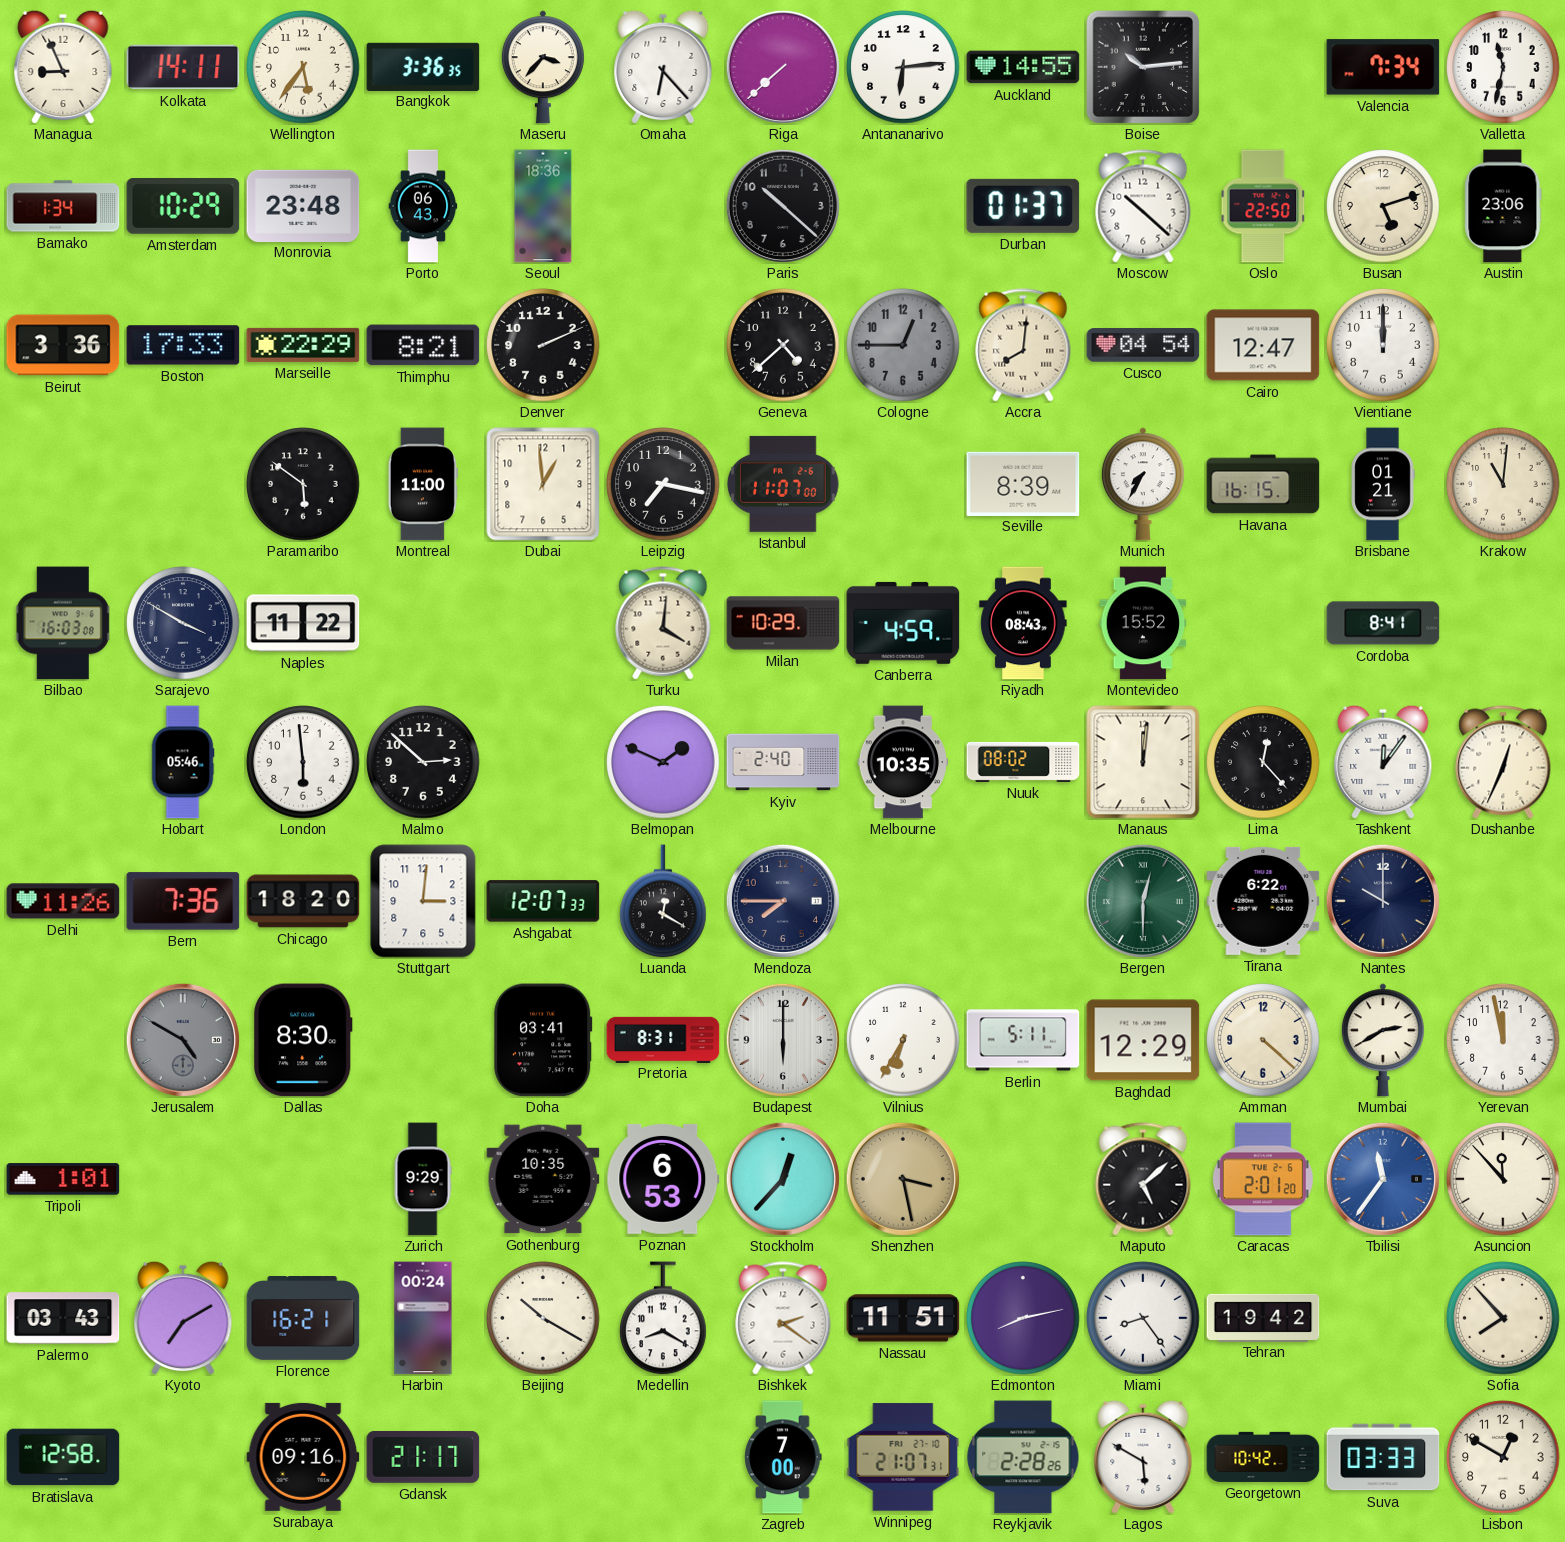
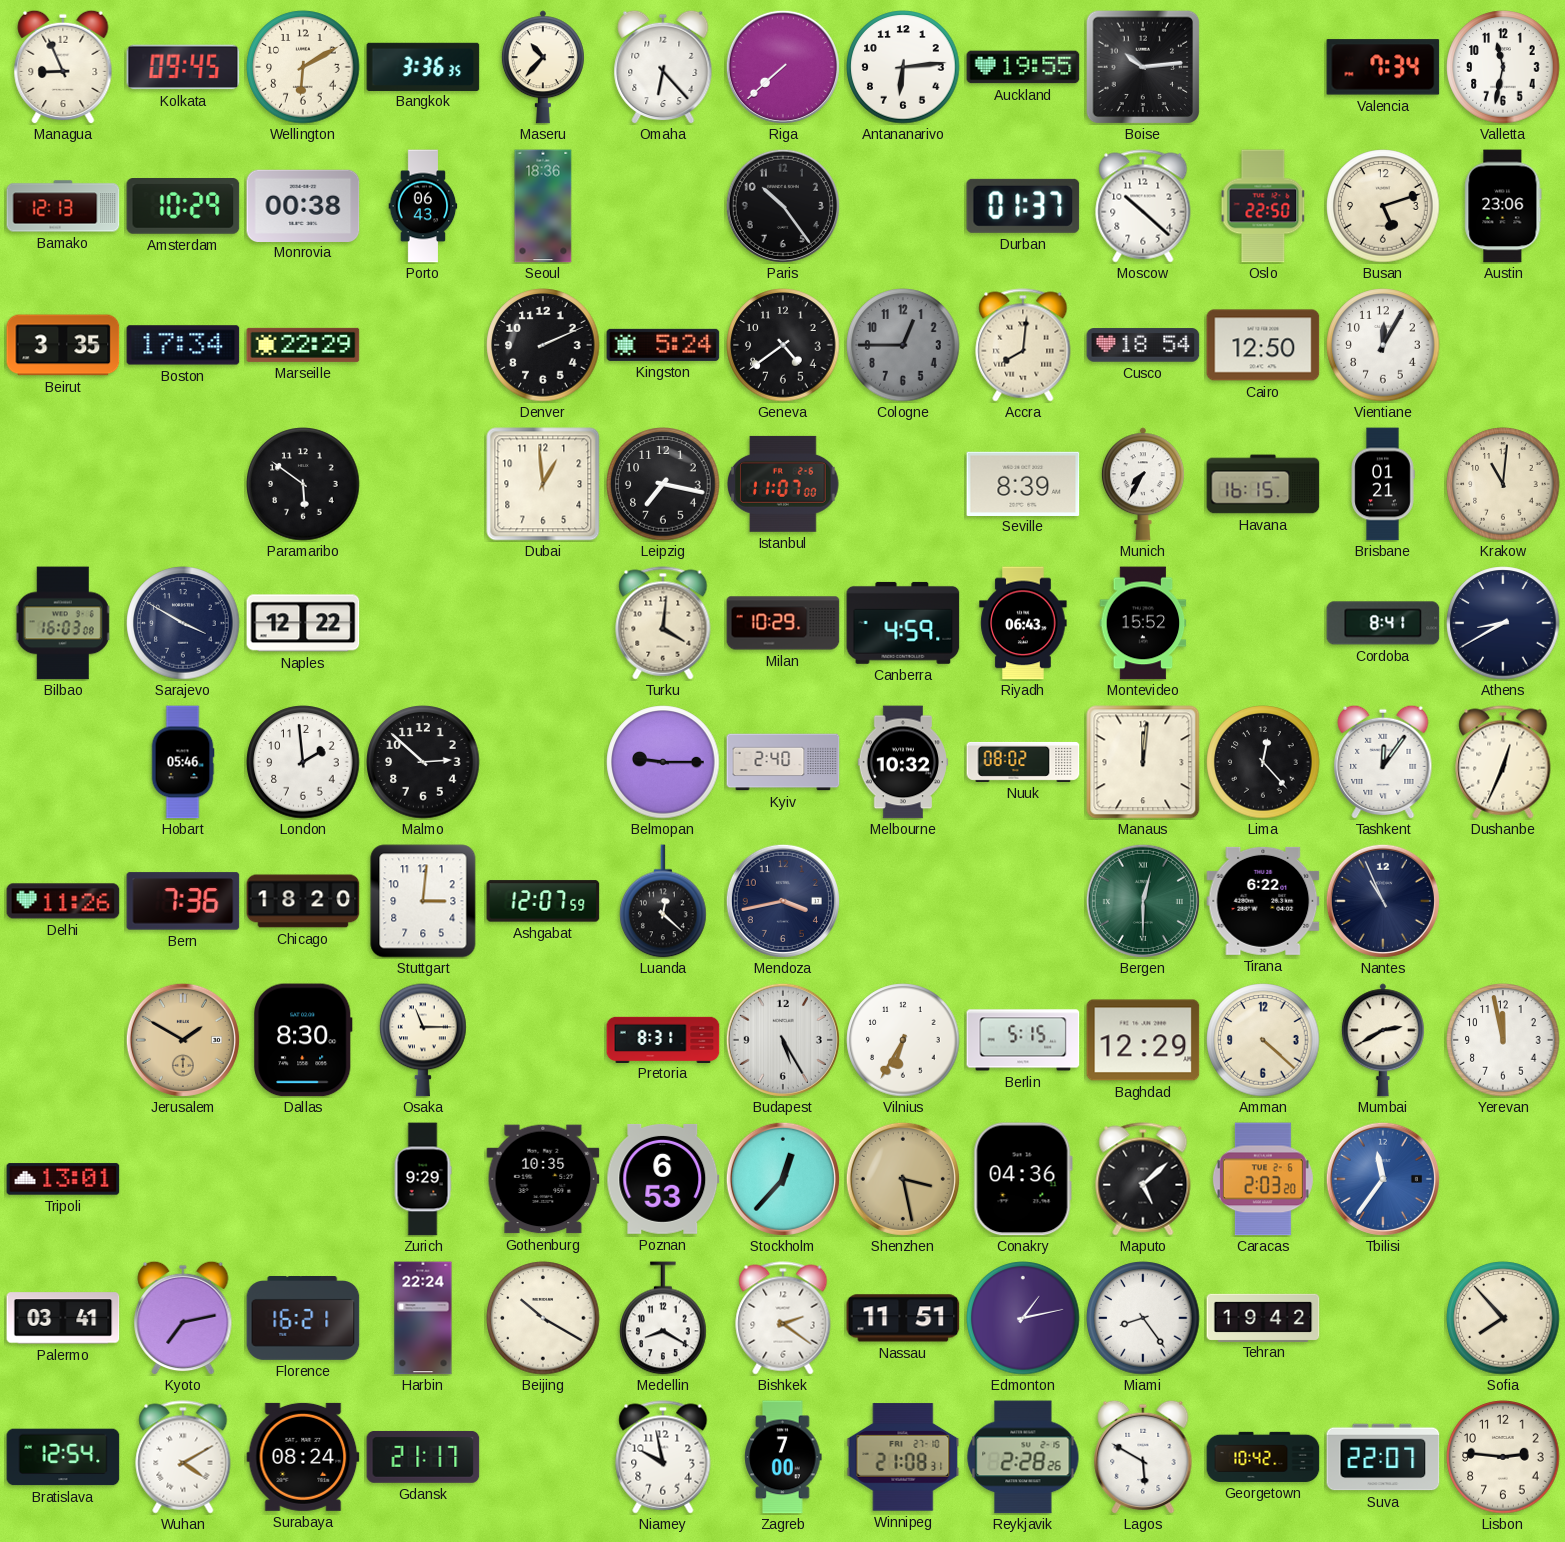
Kolkata: 14:11 -> 09:45
Wellington: 5:36 -> 6:10
Maseru: 3:37 -> 10:37
Auckland: 14:55 -> 19:55
Bamako: 1:34 -> 12:13
Monrovia: 23:48 -> 00:38
Paris: 10:22 -> 10:24
Beirut: 3:36 -> 3:35
Boston: 17:33 -> 17:34
Thimphu: 8:21 -> none
Kingston: none -> 5:24
Geneva: 4:38 -> 4:39
Cusco: 04:54 -> 18:54
Cairo: 12:47 -> 12:50
Vientiane: 12:00 -> 12:05
Montreal: 11:00 -> none
Naples: 11:22 -> 12:22
Riyadh: 08:43 -> 06:43
Athens: none -> 8:40
London: 5:59 -> 1:59
Belmopan: 1:49 -> 9:15
Melbourne: 10:35 -> 10:32
Ashgabat: 12:07:33 -> 12:07:59
Luanda: 12:20 -> 12:22
Mendoza: 7:45 -> 3:43
Nantes: 10:00 -> 10:56
Jerusalem: 4:50 -> 1:50
Jerusalem dial: grey -> champagne
Osaka: none -> 11:15
Doha: 03:41 -> none
Budapest: 6:00 -> 5:25
Berlin: 5:11 -> 5:15
Tripoli: 1:01 -> 13:01
Conakry: none -> 04:36
Caracas: 2:01 -> 2:03
Asuncion: 11:53 -> none
Palermo: 03:43 -> 03:41
Kyoto: 7:10 -> 7:13
Harbin: 00:24 -> 22:24
Edmonton: 8:13 -> 1:13
Bratislava: 12:58 -> 12:54
Wuhan: none -> 4:10
Surabaya: 09:16 -> 08:24
Niamey: none -> 9:58
Winnipeg: 21:07 -> 21:08
Suva: 03:33 -> 22:07
Lisbon: 12:50 -> 2:46
